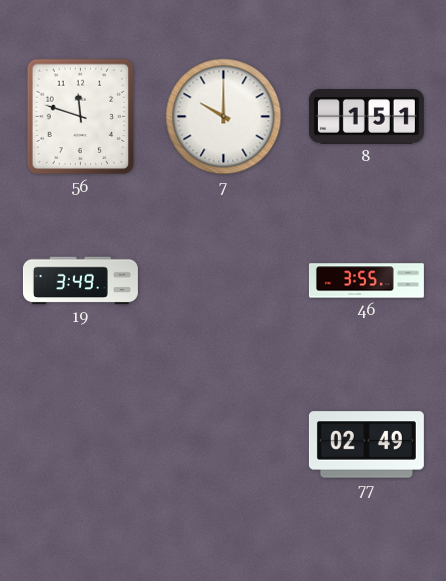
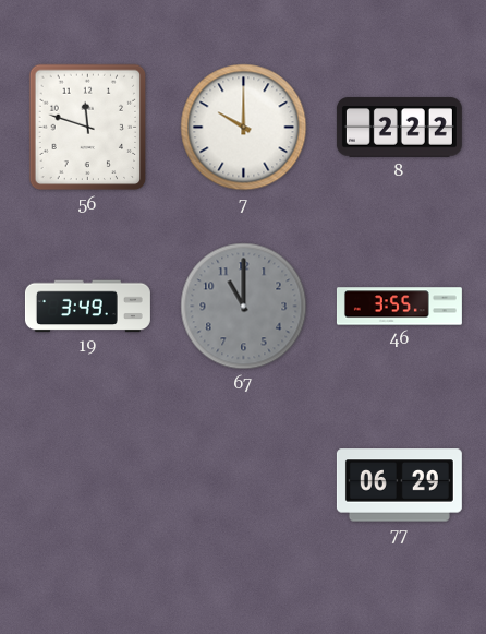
8: 1:51 -> 2:22
67: none -> 11:00
77: 02:49 -> 06:29
